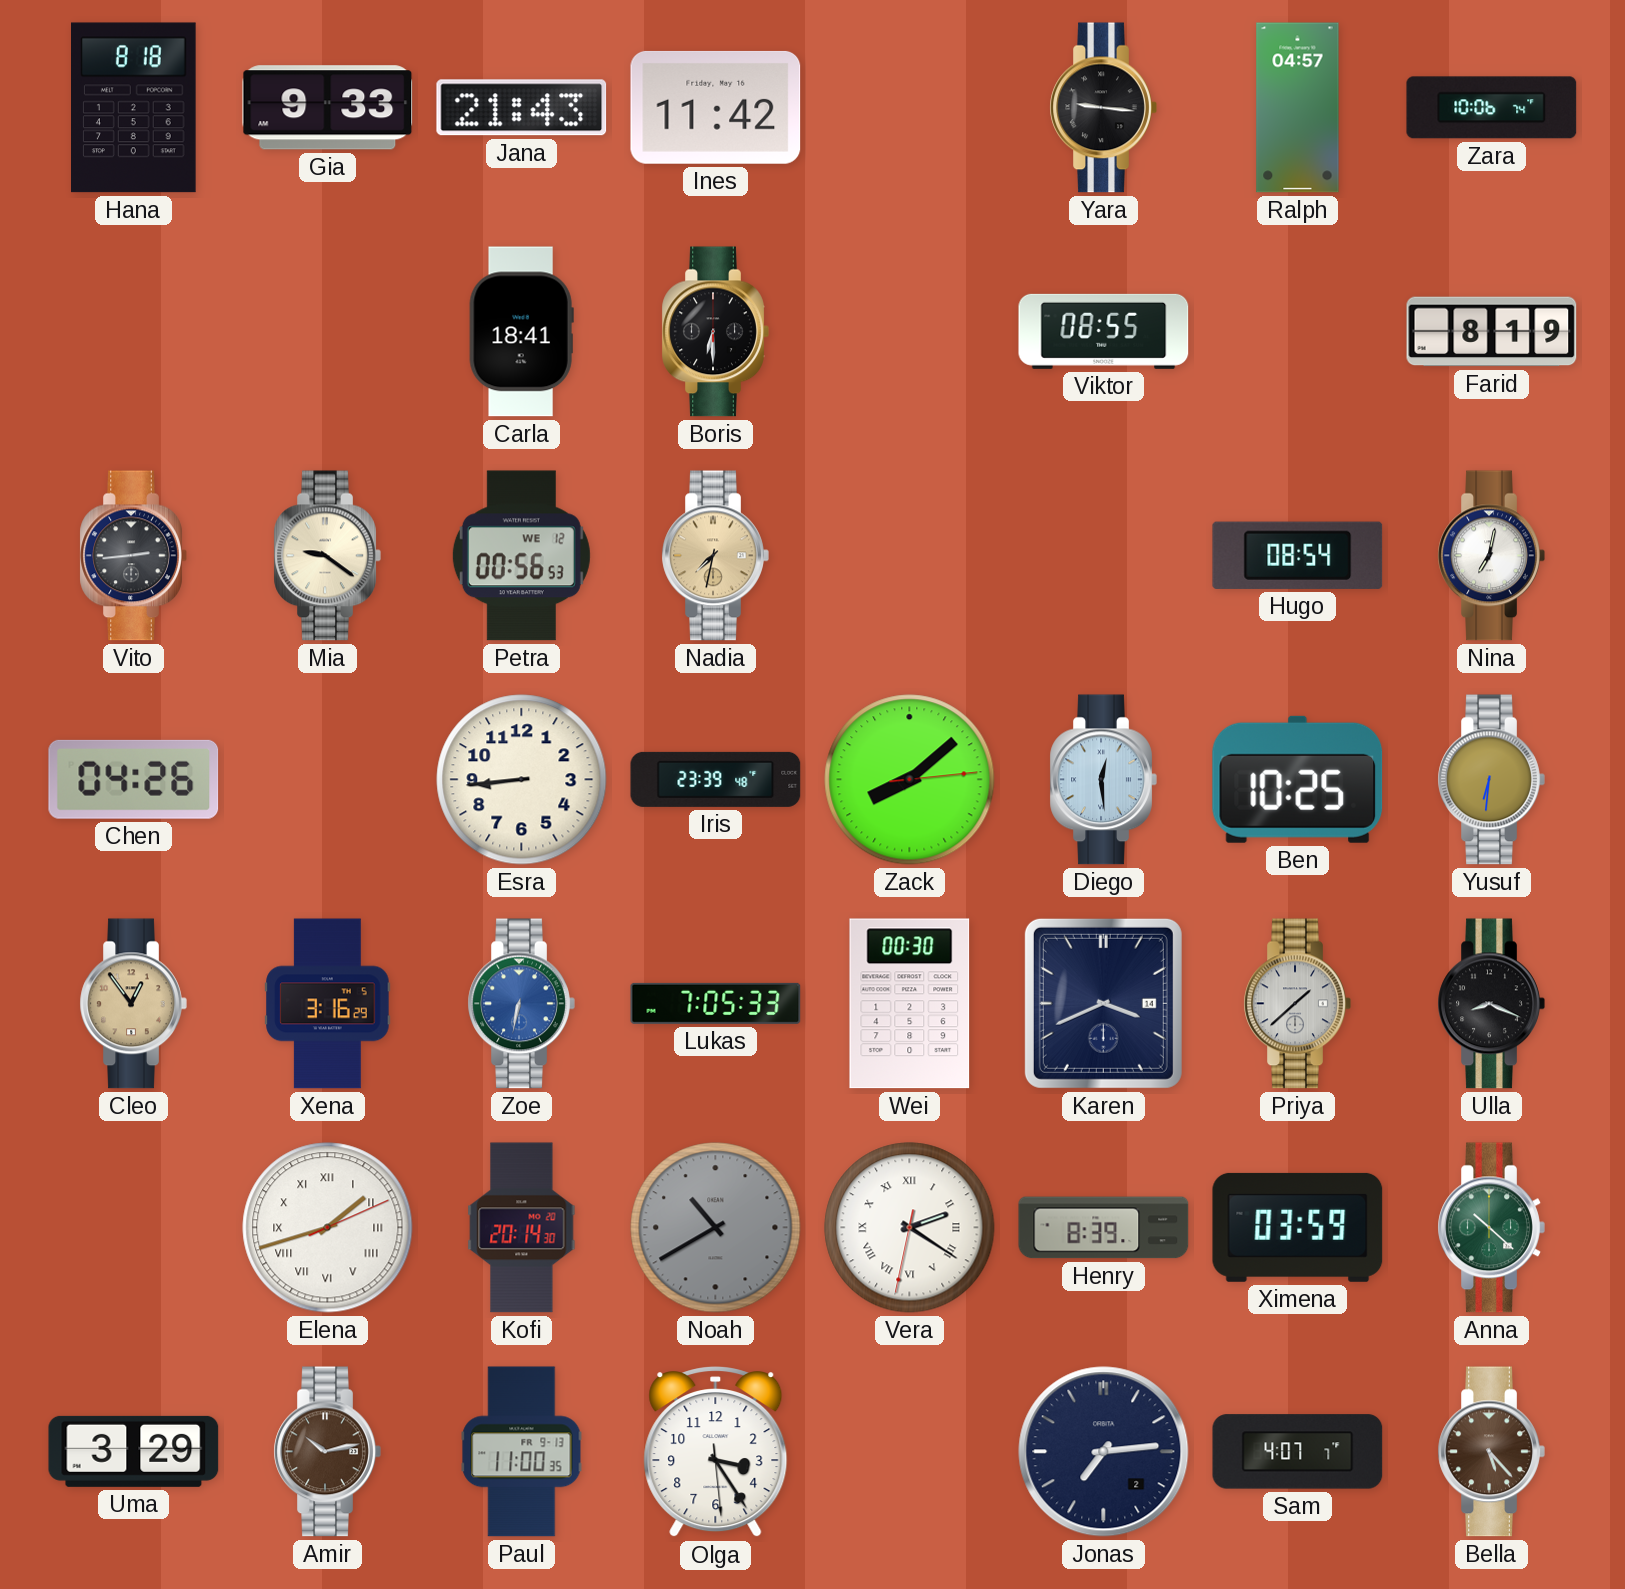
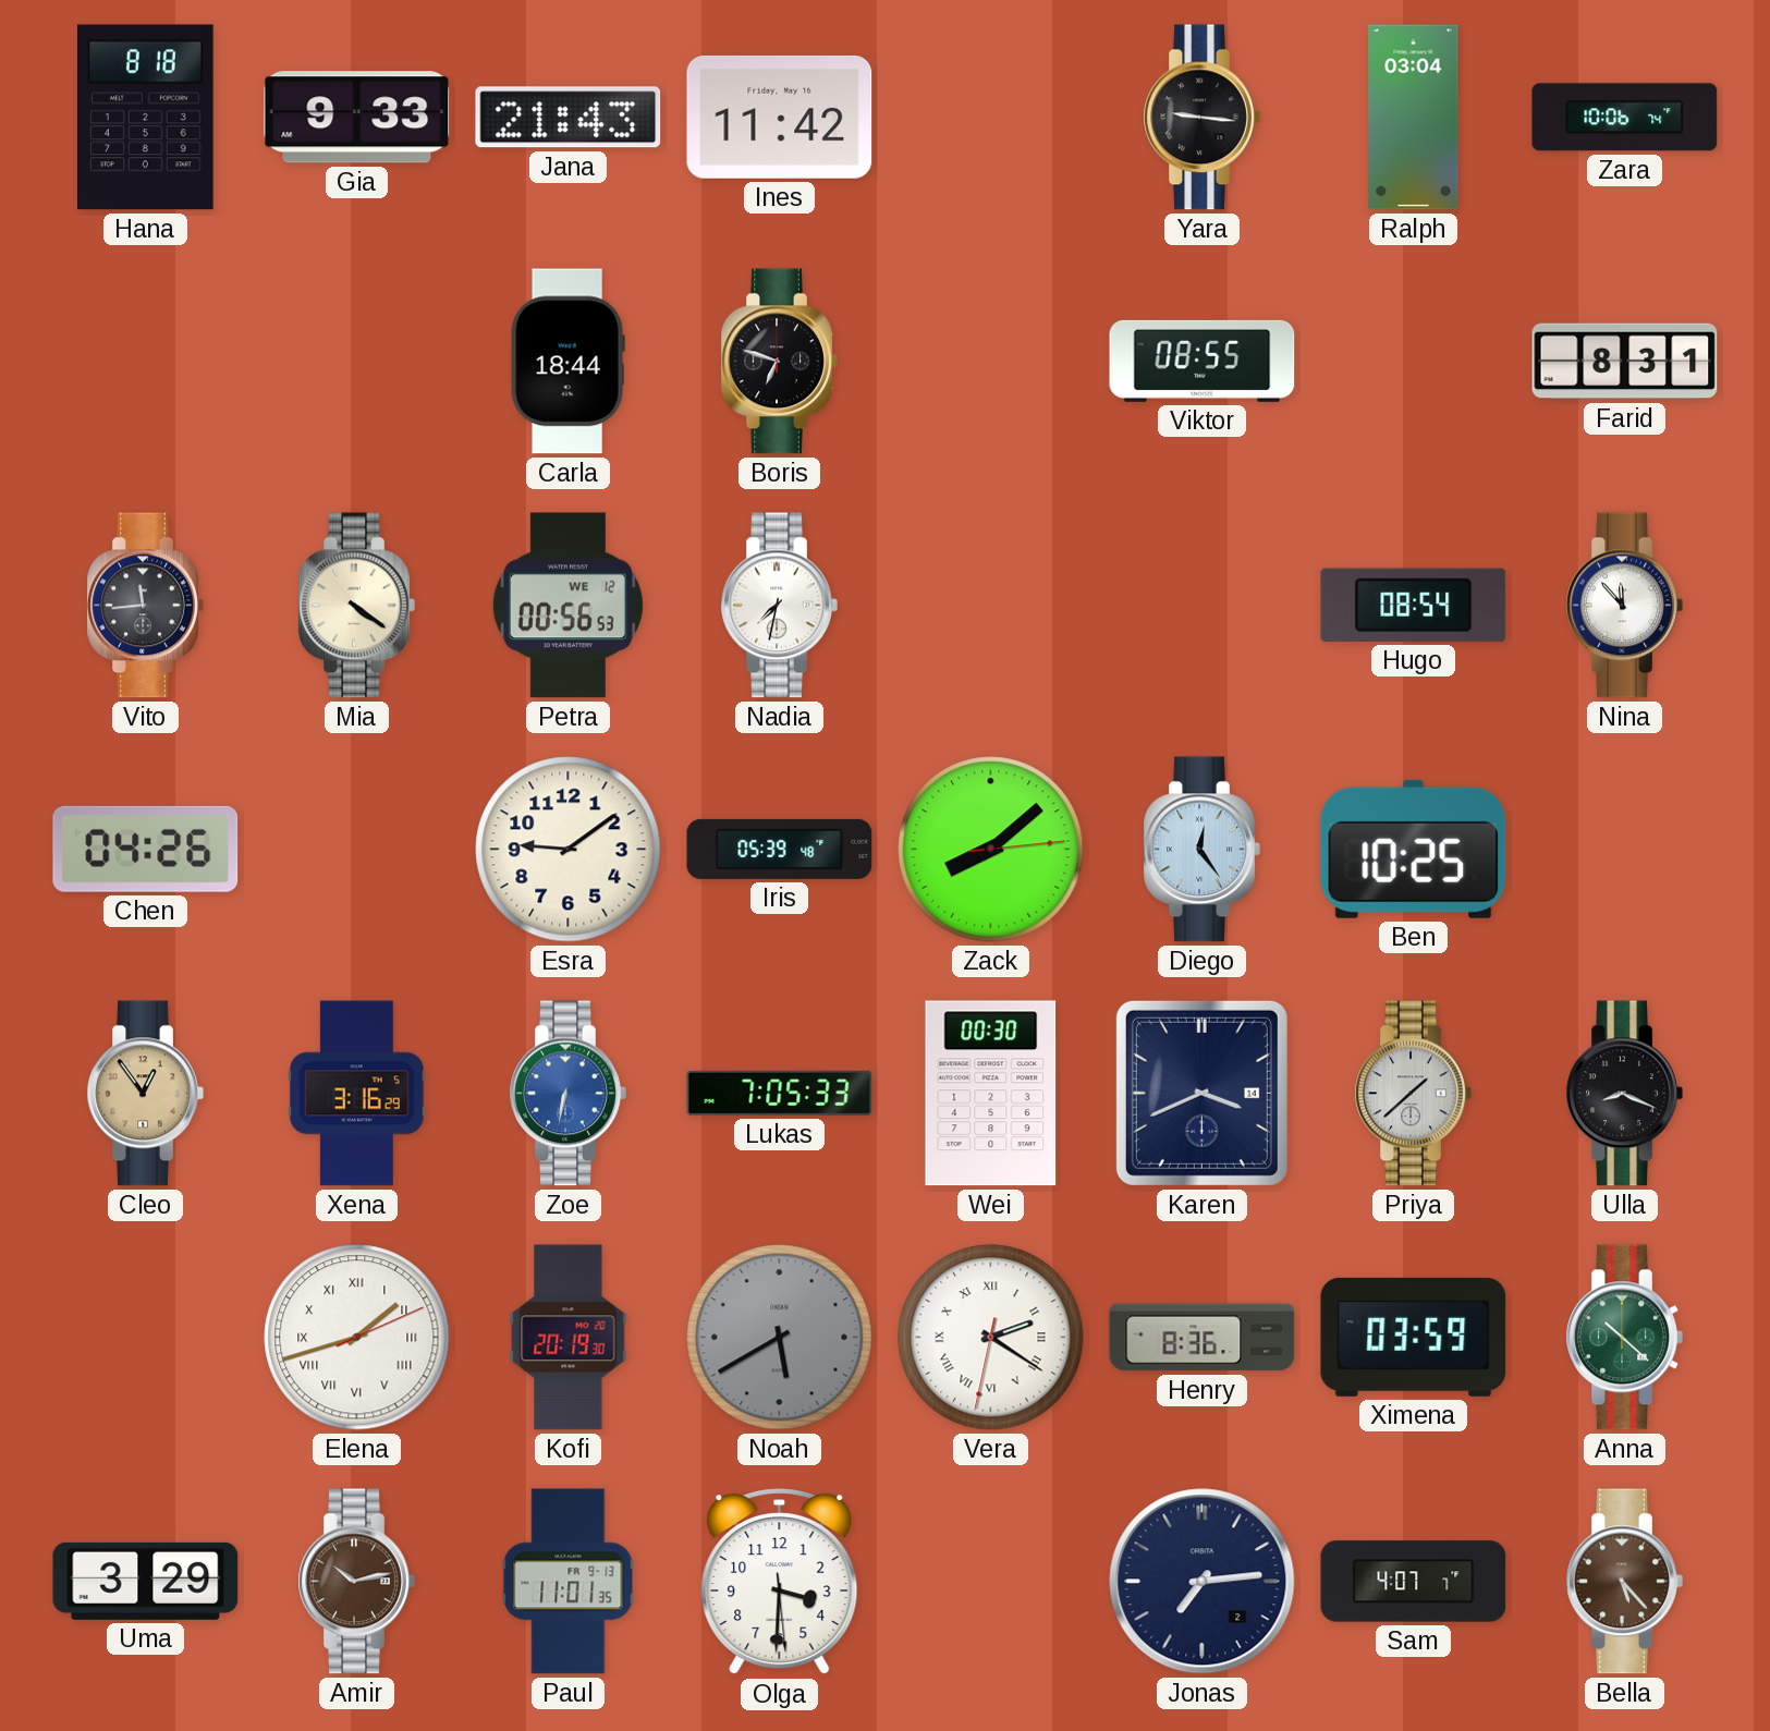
Ralph: 04:57 -> 03:04
Carla: 18:41 -> 18:44
Boris: 6:30 -> 6:48
Farid: 8:19 -> 8:31
Vito: 2:44 -> 11:44
Mia: 9:21 -> 4:21
Nadia dial: champagne -> white
Nina: 7:02 -> 11:53
Esra: 8:44 -> 9:09
Iris: 23:39 -> 05:39
Diego: 12:29 -> 12:24
Yusuf: 6:31 -> none
Kofi: 20:14 -> 20:19
Noah: 10:40 -> 5:40
Henry: 8:39 -> 8:36
Paul: 11:00 -> 11:01
Olga: 3:24 -> 3:30
